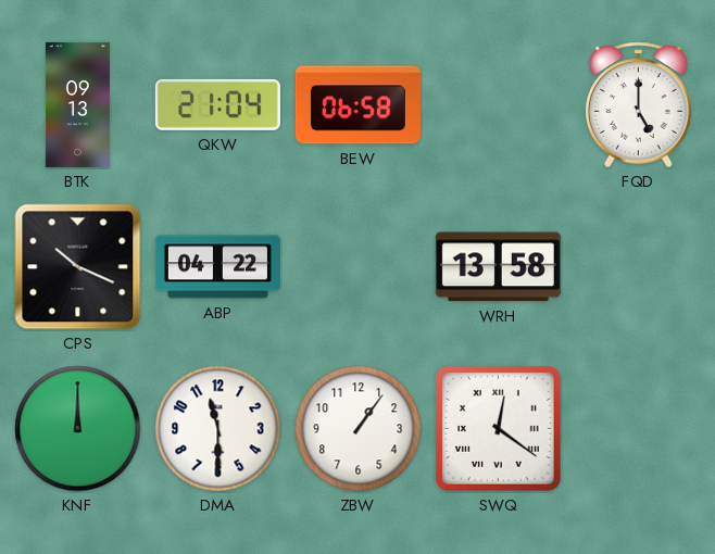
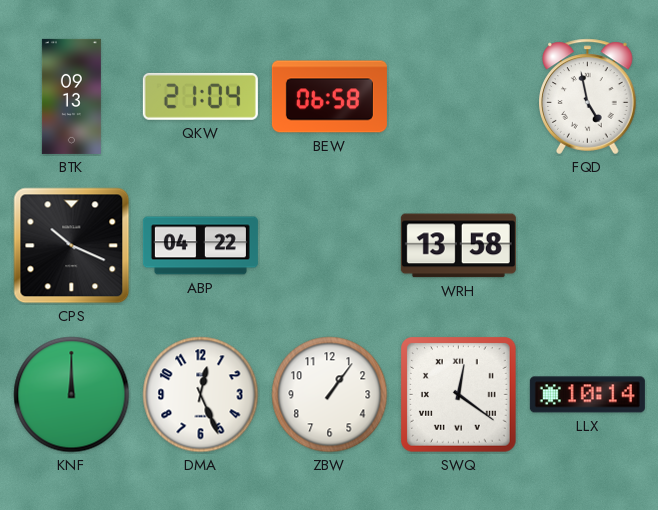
FQD: 5:00 -> 4:58
DMA: 11:30 -> 12:26
LLX: none -> 10:14
